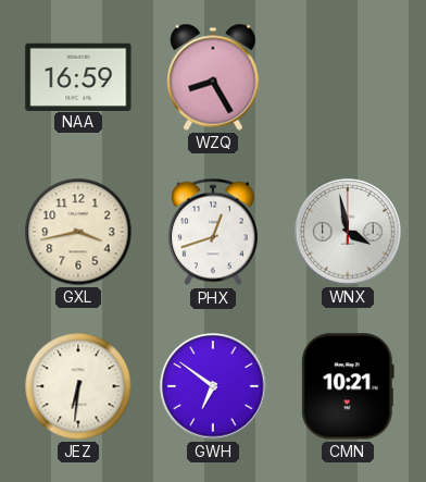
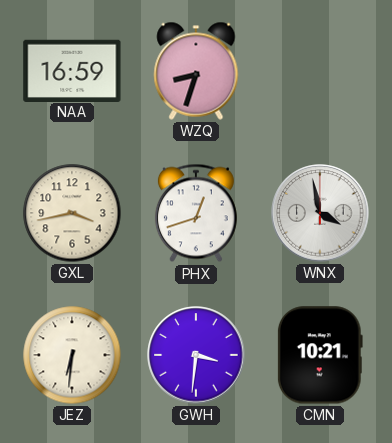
WZQ: 8:25 -> 8:33
GWH: 6:51 -> 3:31
